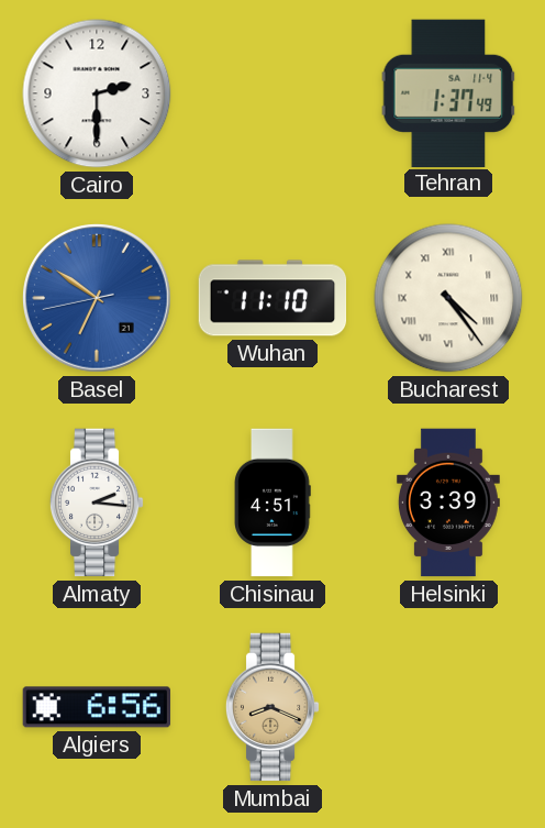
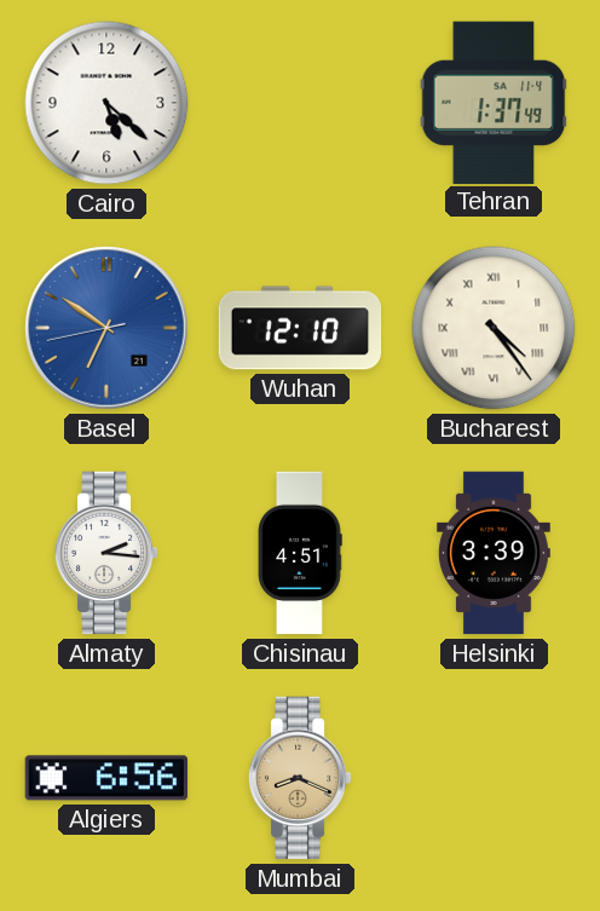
Cairo: 2:30 -> 5:22
Wuhan: 11:10 -> 12:10
